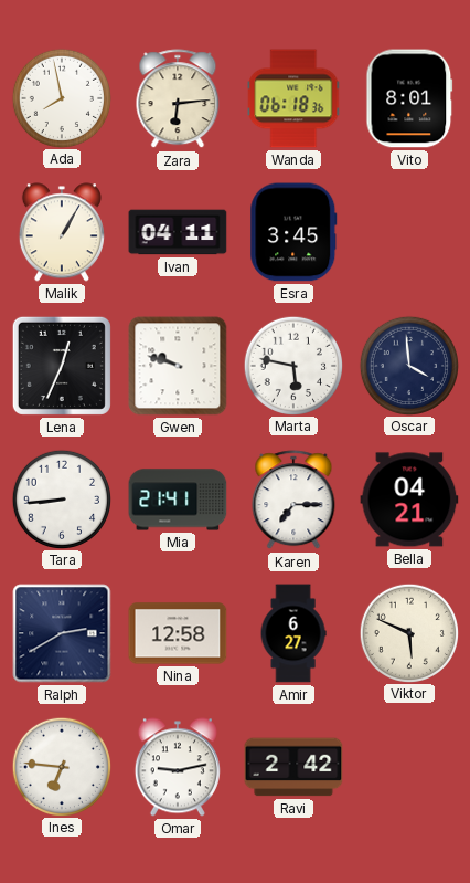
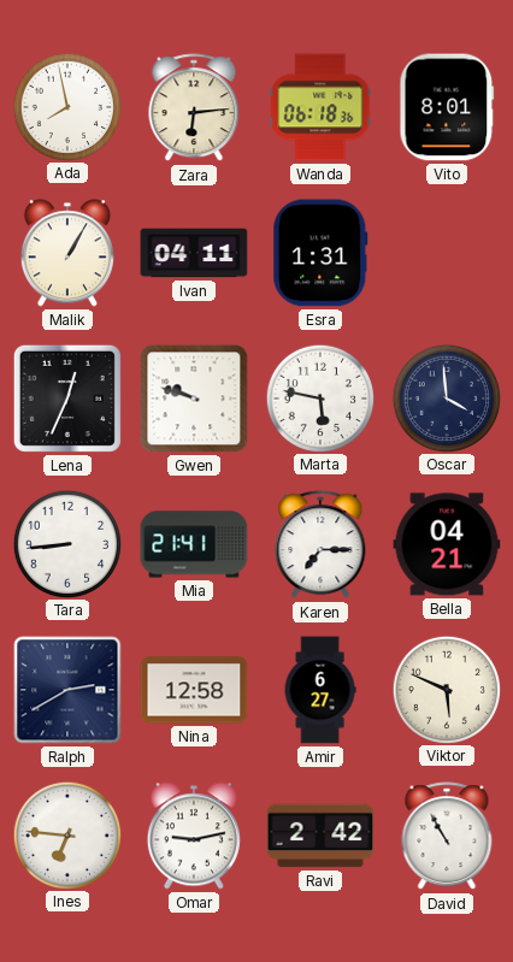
Esra: 3:45 -> 1:31
David: none -> 10:55
